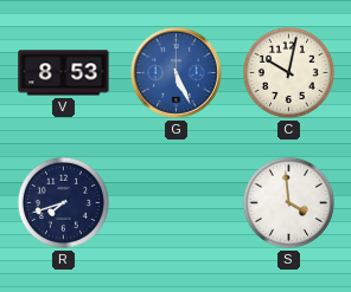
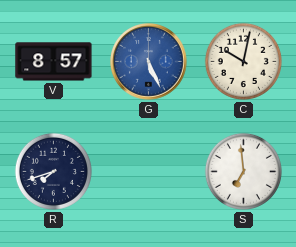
V: 8:53 -> 8:57
S: 3:59 -> 6:59
